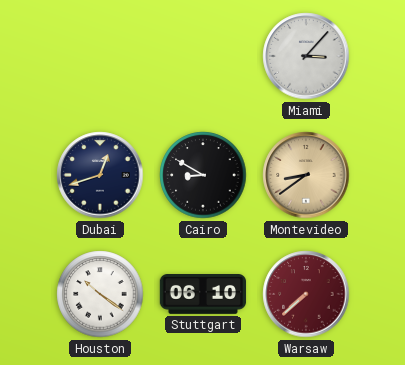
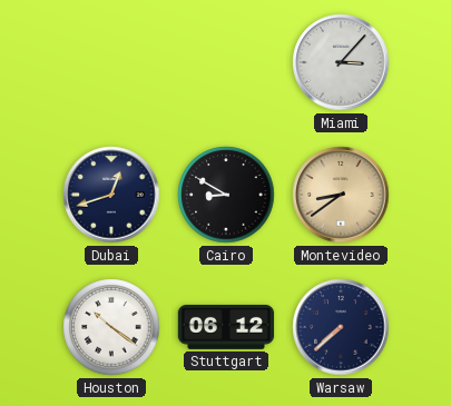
Stuttgart: 06:10 -> 06:12
Warsaw dial: burgundy -> navy
